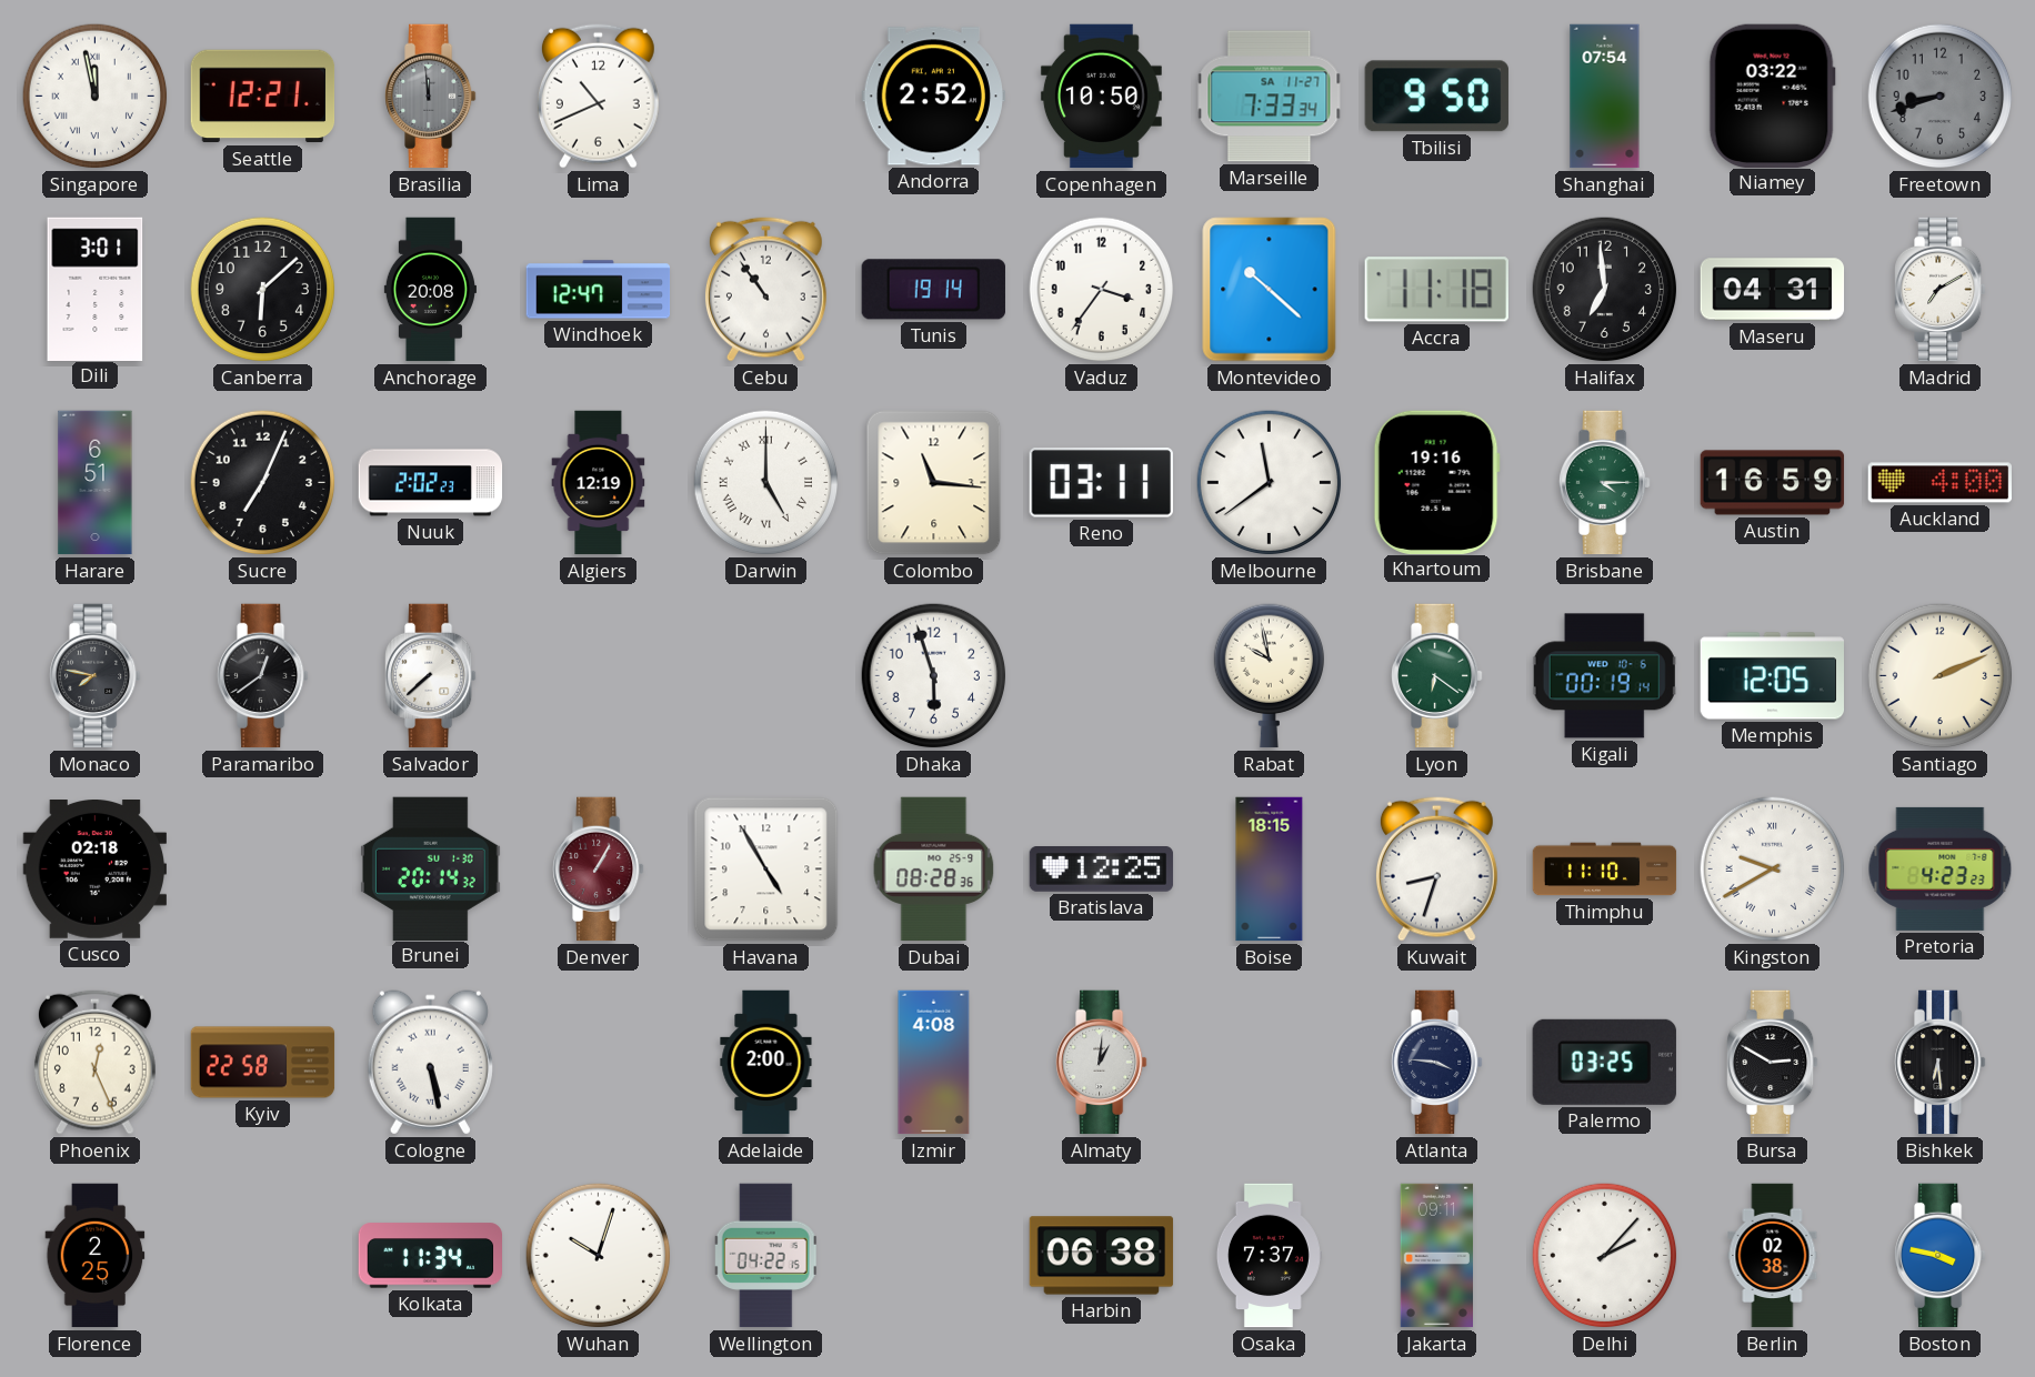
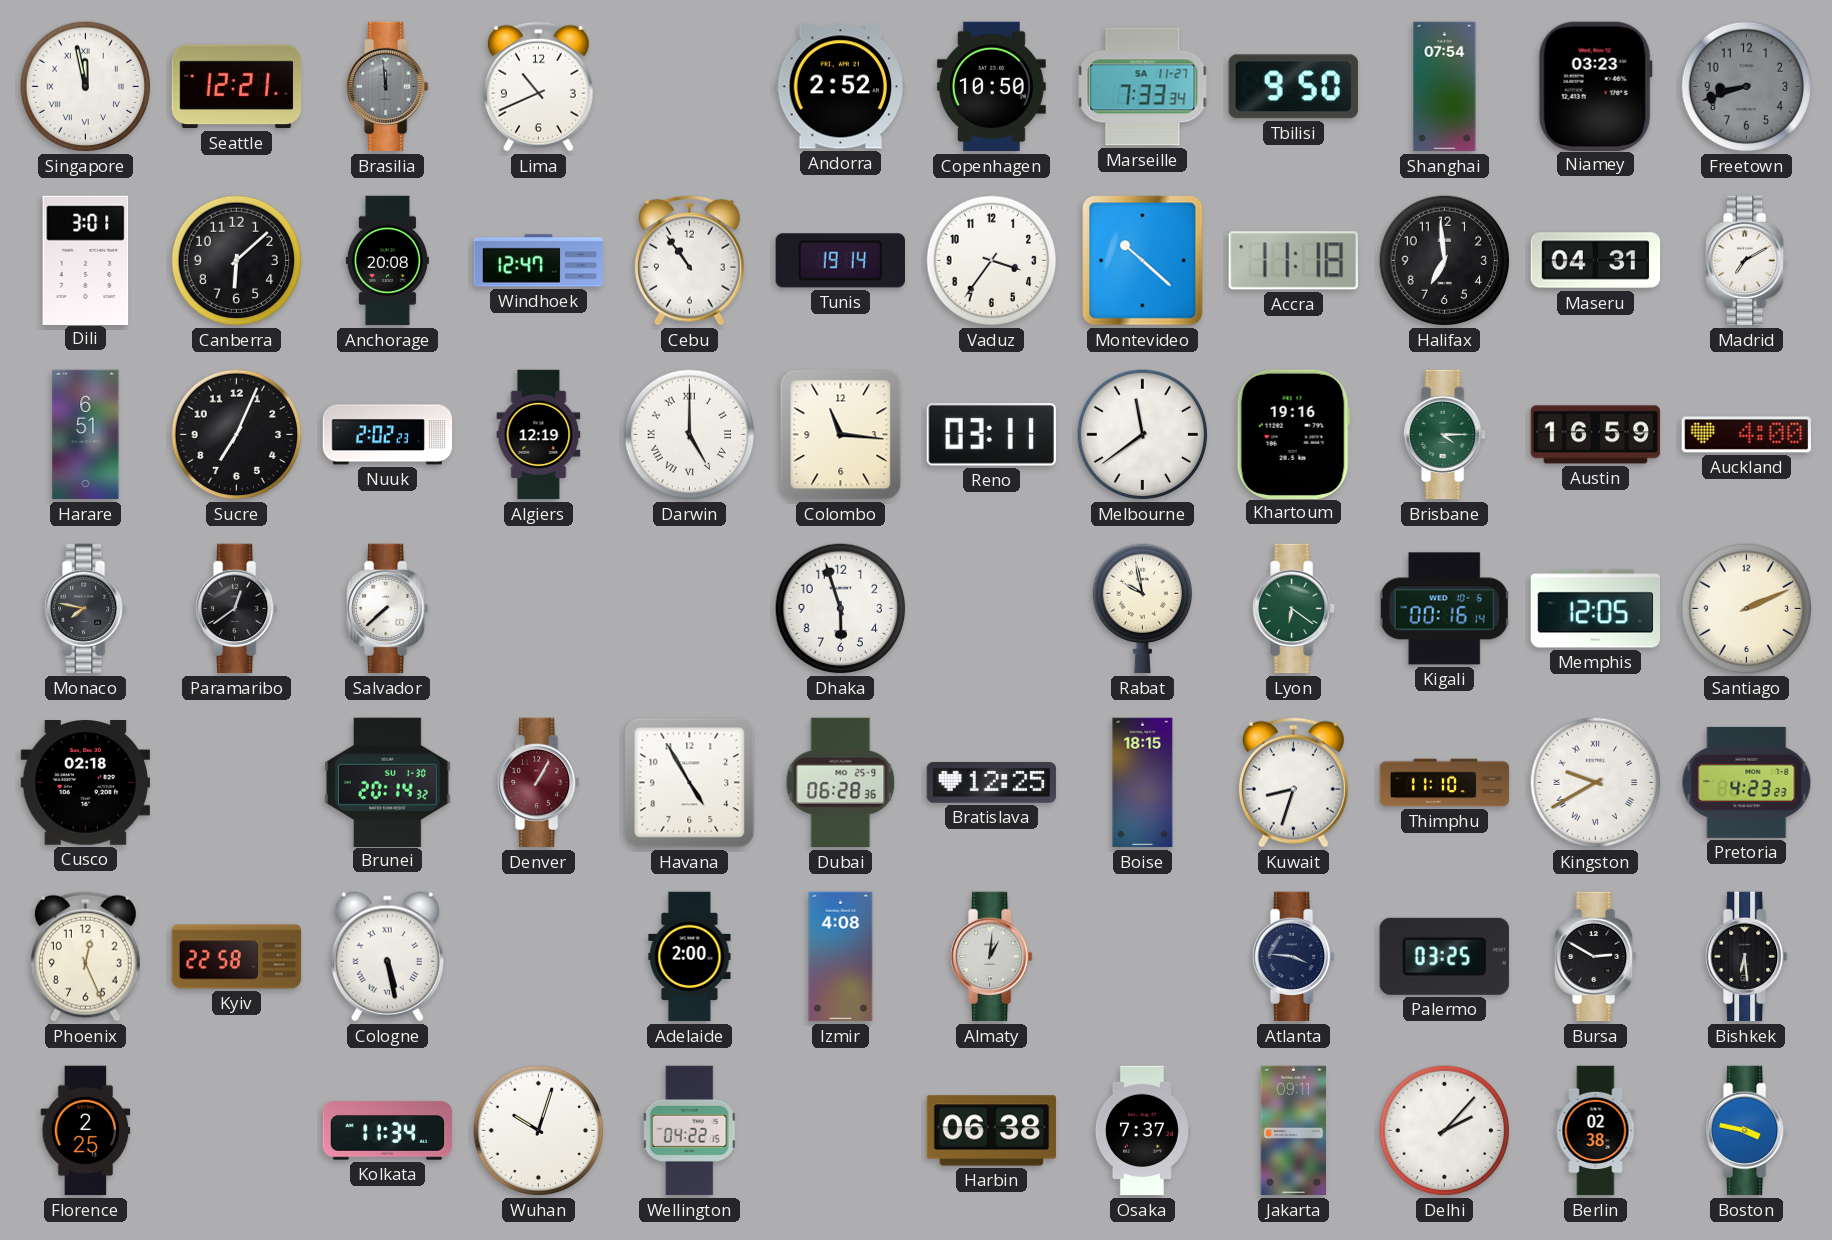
Niamey: 03:22 -> 03:23
Kigali: 00:19 -> 00:16
Dubai: 08:28 -> 06:28
